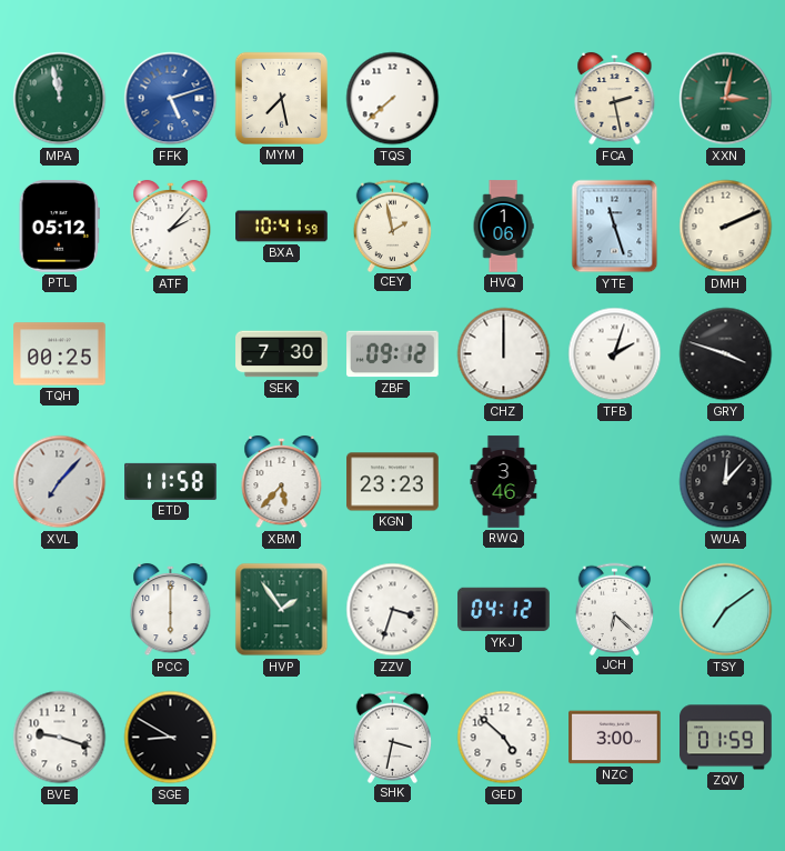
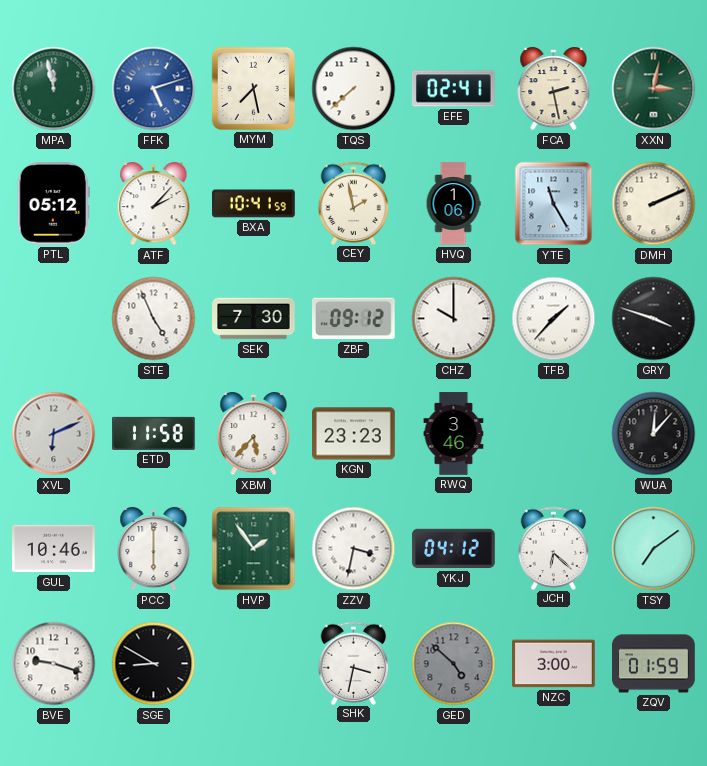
EFE: none -> 02:41
YTE: 11:27 -> 11:25
TQH: 00:25 -> none
STE: none -> 4:56
CHZ: 12:00 -> 10:00
TFB: 2:03 -> 1:37
XVL: 7:07 -> 6:11
GUL: none -> 10:46
ZZV: 3:33 -> 3:32
GED dial: white -> grey
